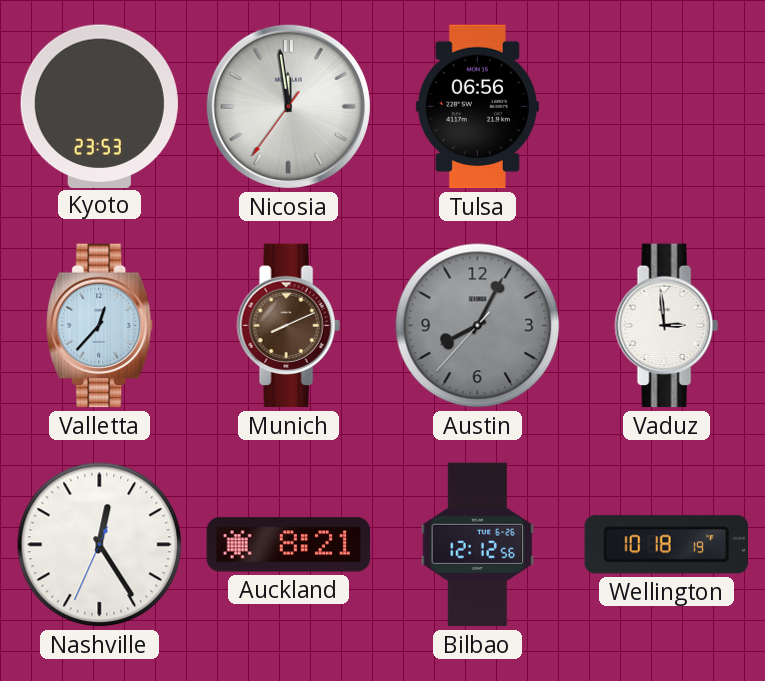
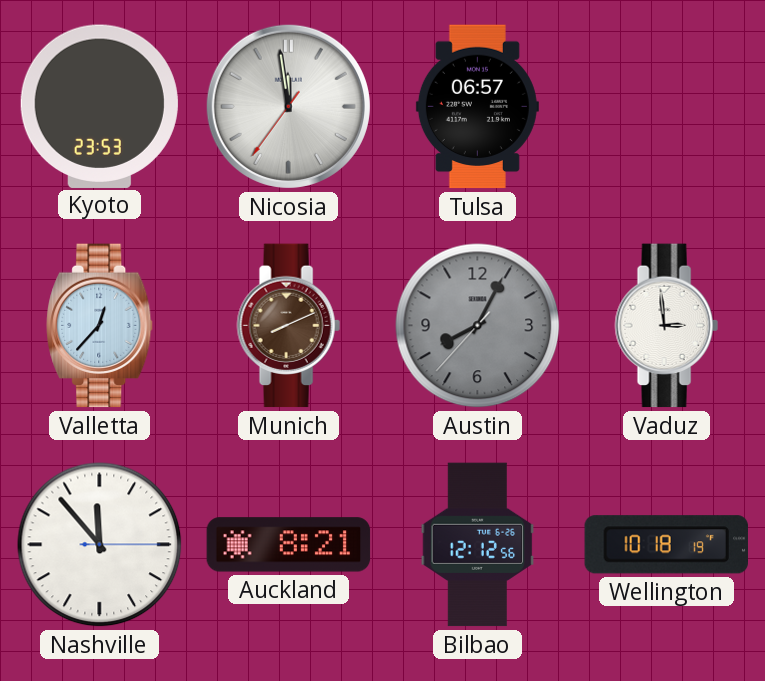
Tulsa: 06:56 -> 06:57
Nashville: 12:24 -> 11:53
